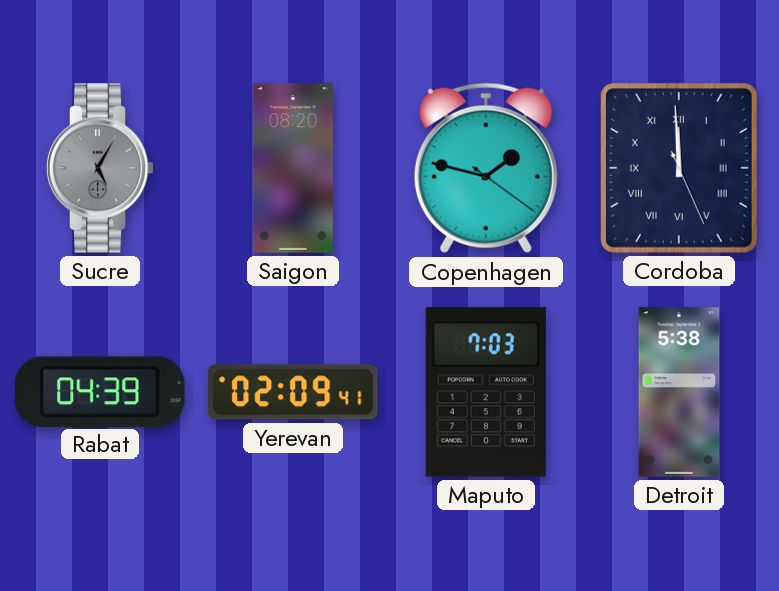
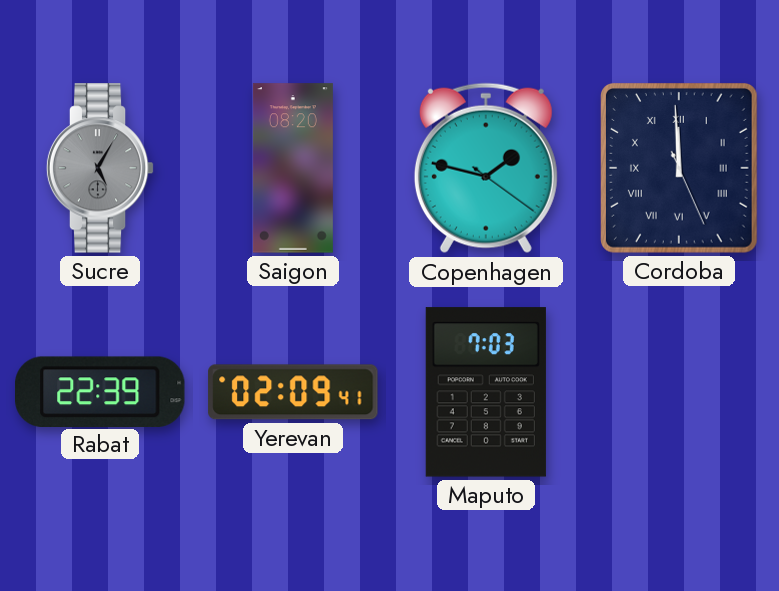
Rabat: 04:39 -> 22:39
Detroit: 5:38 -> none
